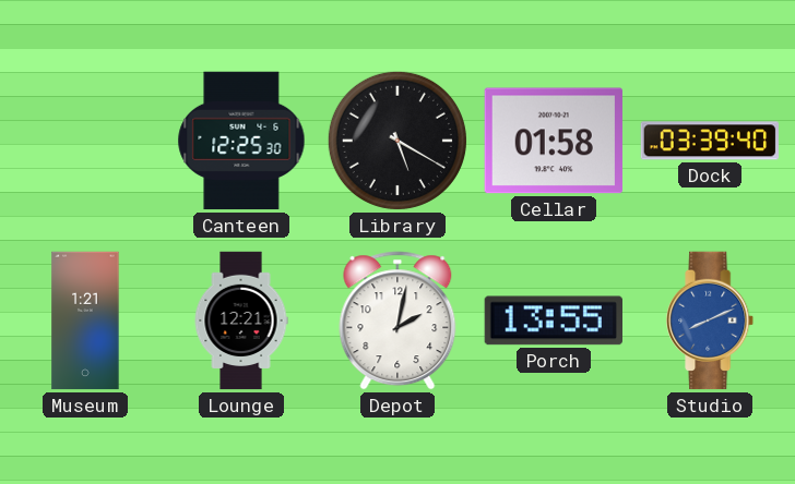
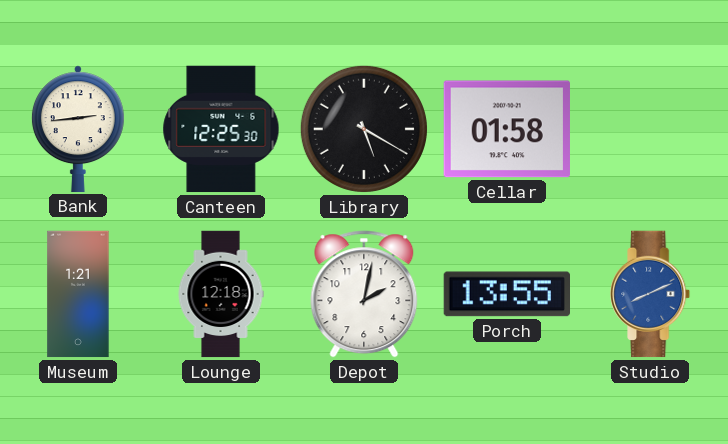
Bank: none -> 2:44
Dock: 03:39 -> none
Lounge: 12:21 -> 12:18
